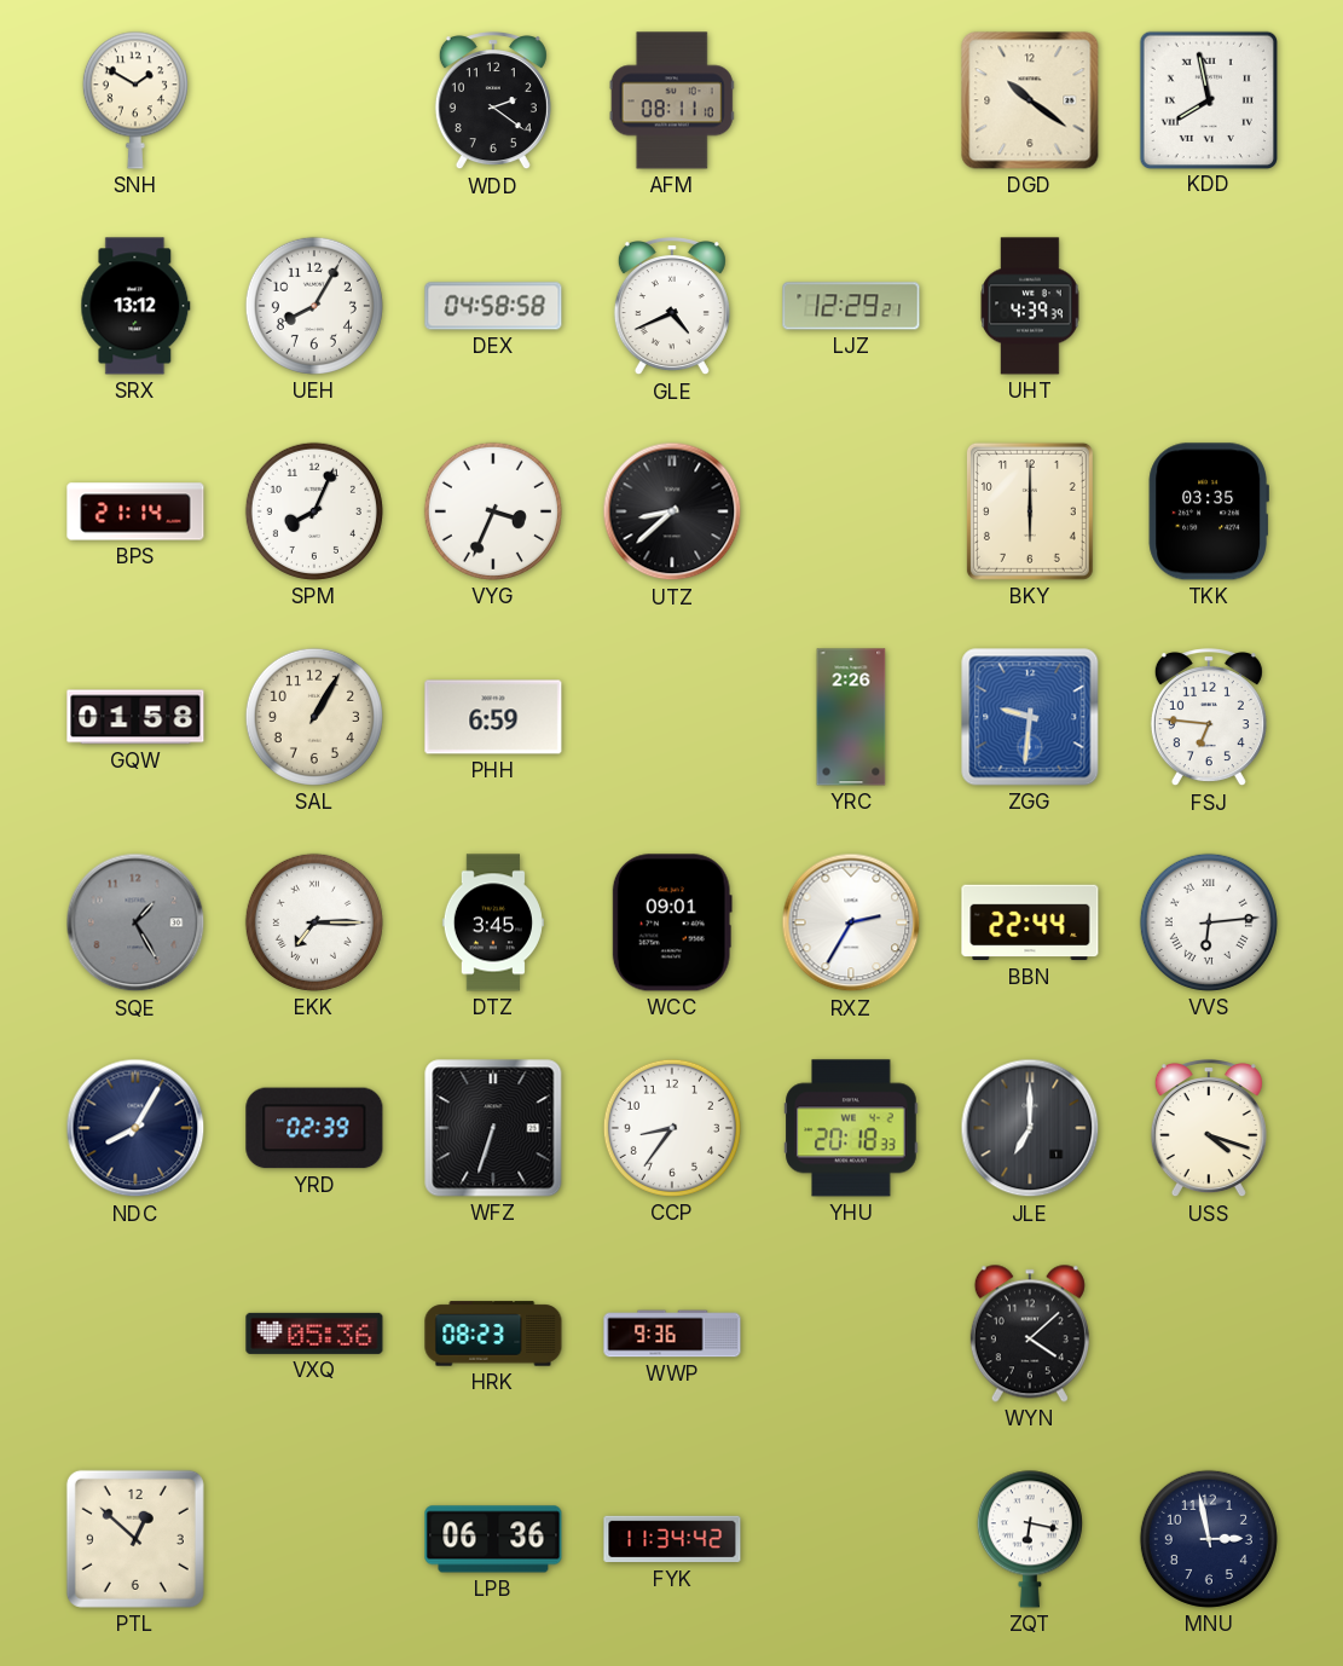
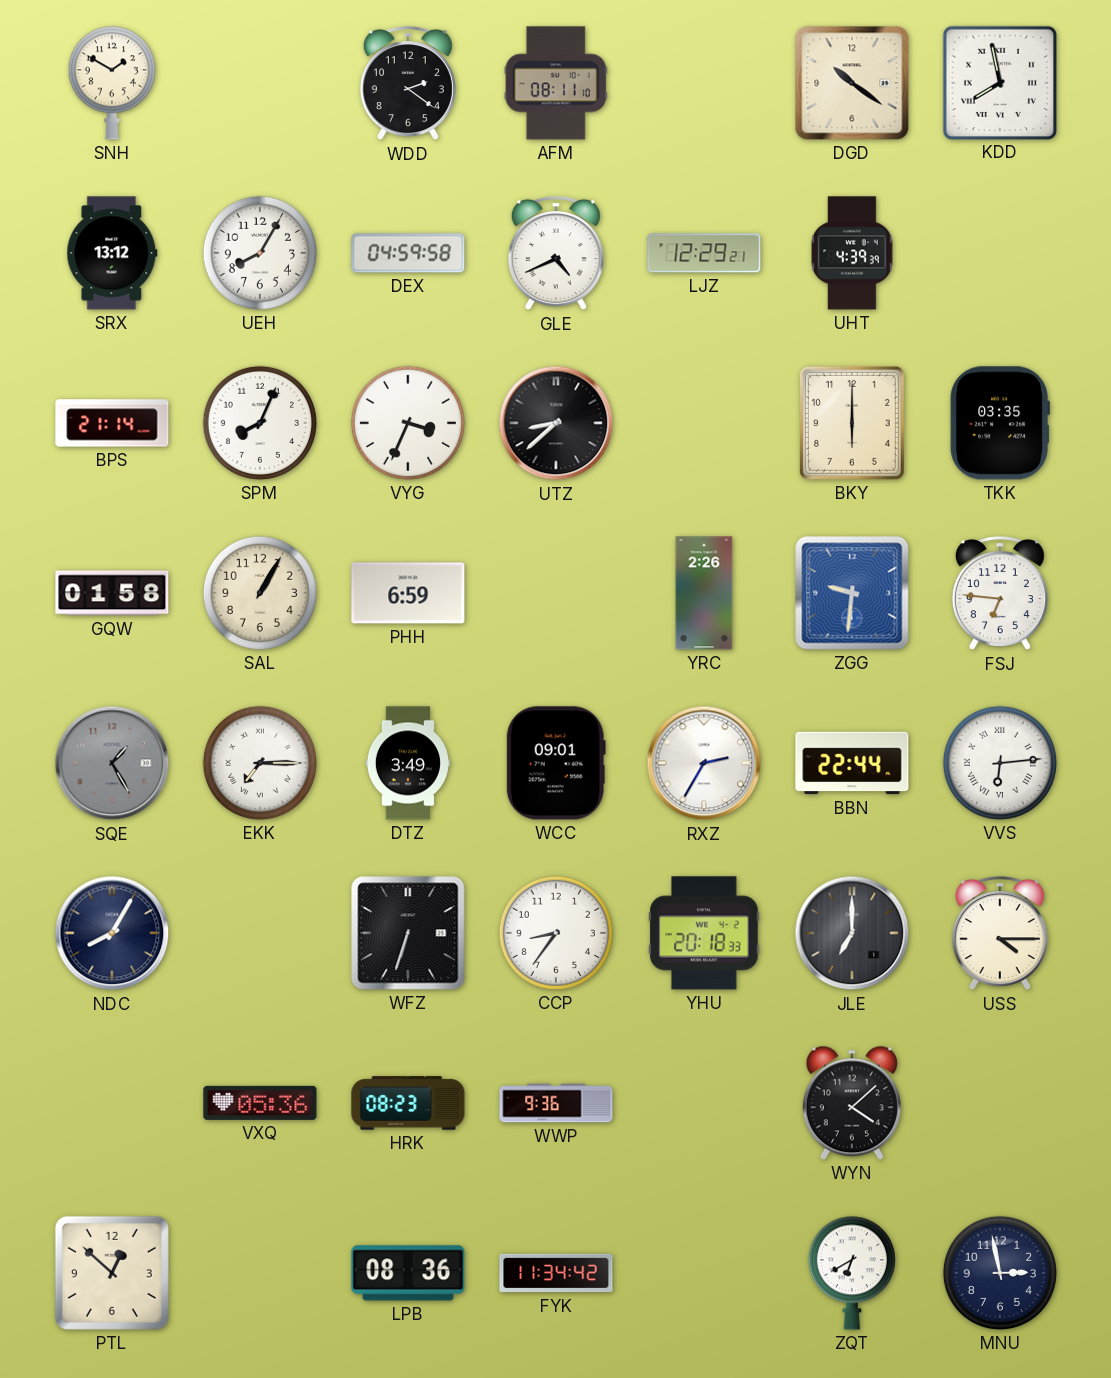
DEX: 04:58 -> 04:59
DTZ: 3:45 -> 3:49
YRD: 02:39 -> none
USS: 4:18 -> 4:15
LPB: 06:36 -> 08:36
ZQT: 6:17 -> 6:40
